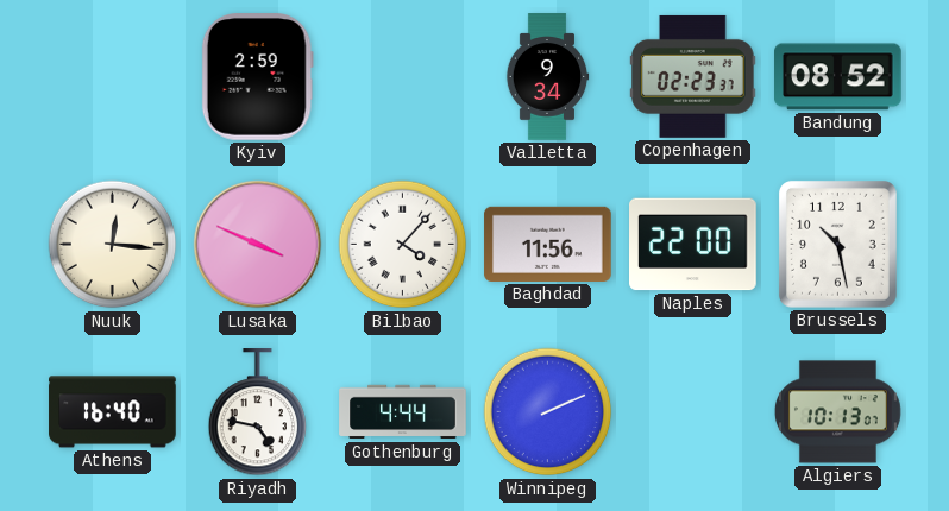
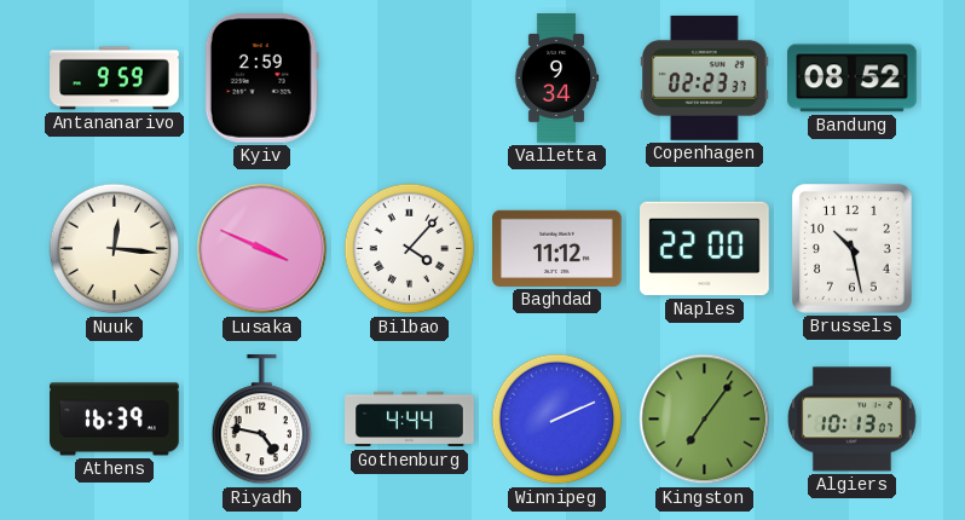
Antananarivo: none -> 9:59
Baghdad: 11:56 -> 11:12
Athens: 16:40 -> 16:39
Kingston: none -> 7:06
